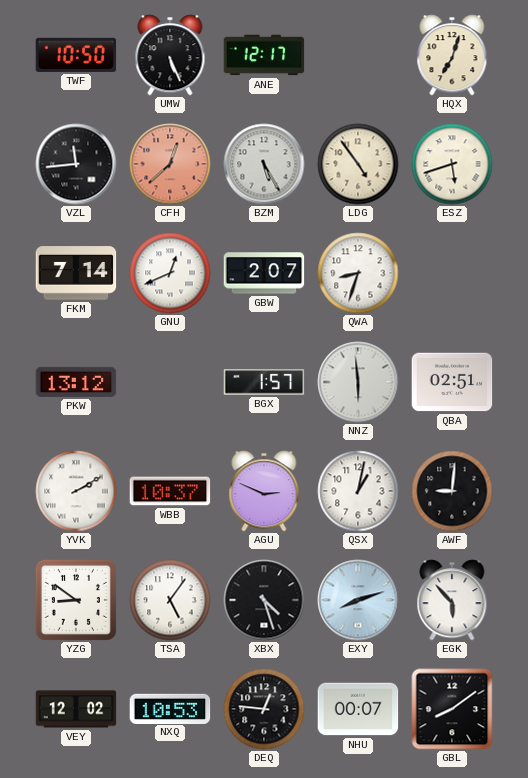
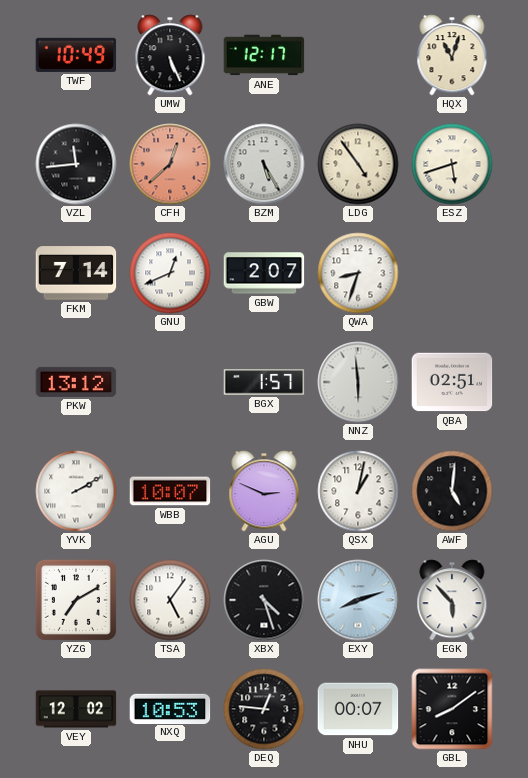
TWF: 10:50 -> 10:49
HQX: 7:03 -> 11:03
WBB: 10:37 -> 10:07
AWF: 9:01 -> 5:01
YZG: 8:51 -> 7:10
